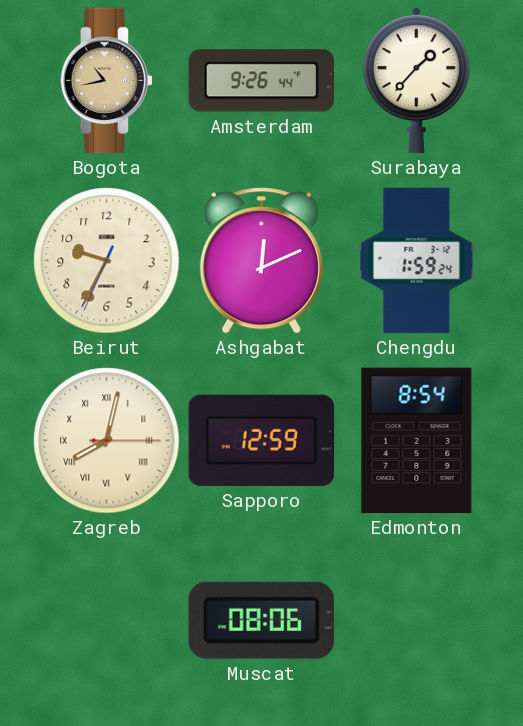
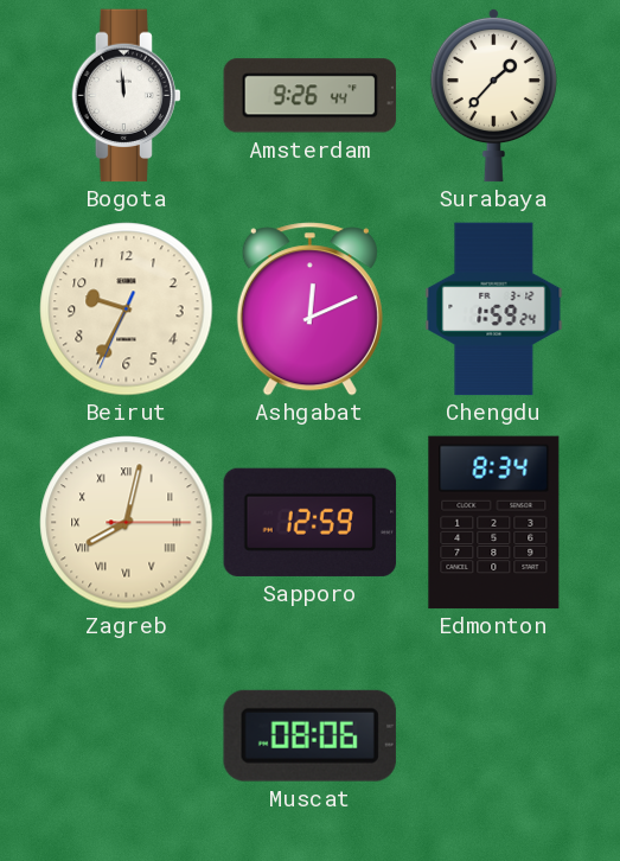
Bogota: 10:43 -> 11:59
Bogota dial: champagne -> white
Edmonton: 8:54 -> 8:34
